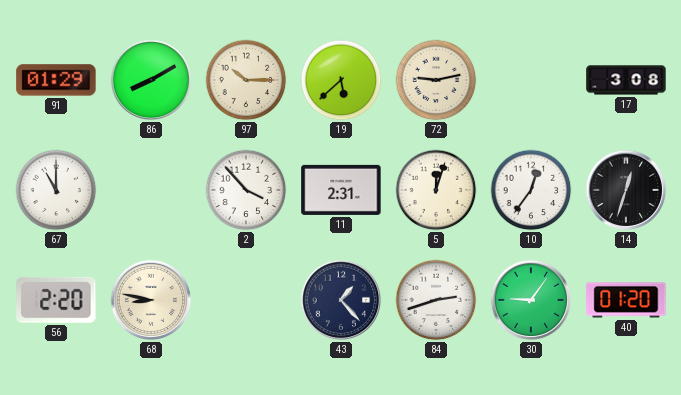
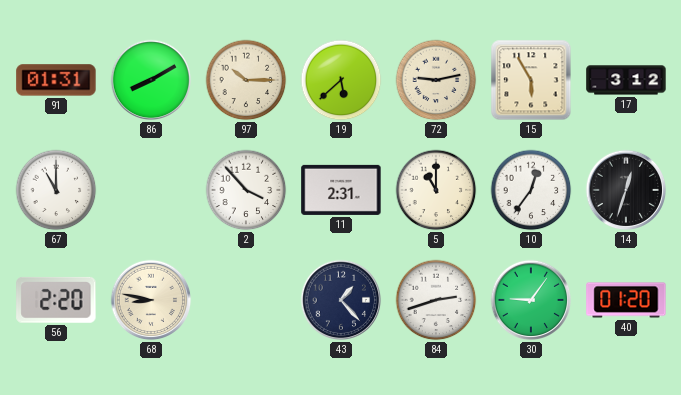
91: 01:29 -> 01:31
15: none -> 5:55
17: 3:08 -> 3:12
5: 12:03 -> 11:00
